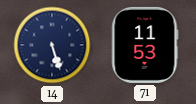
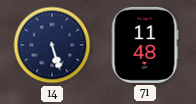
71: 11:53 -> 11:48
